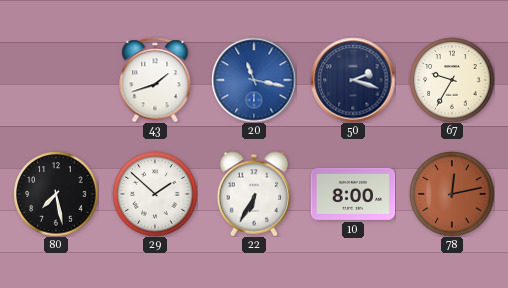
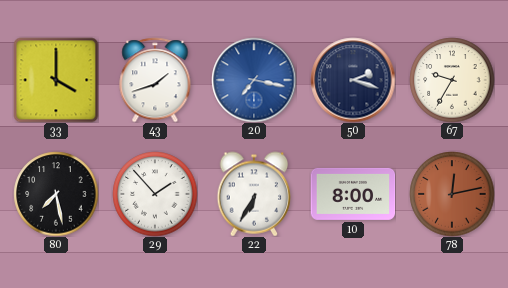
33: none -> 4:00
20: 11:17 -> 7:17
29: 1:52 -> 1:53
